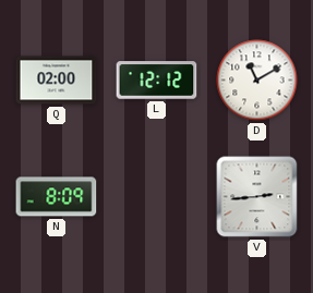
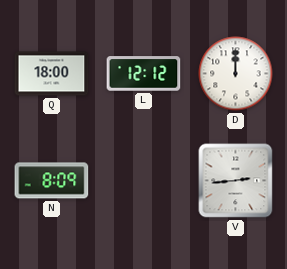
Q: 02:00 -> 18:00
D: 11:10 -> 12:00
